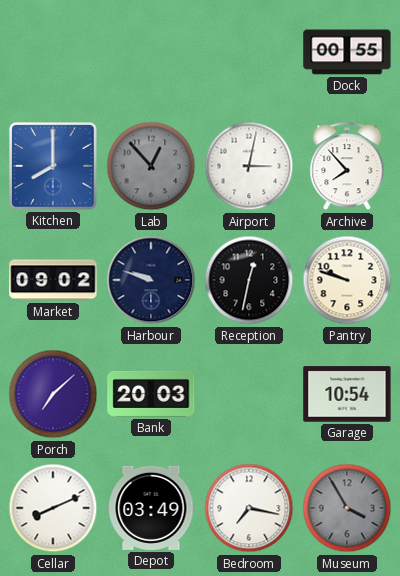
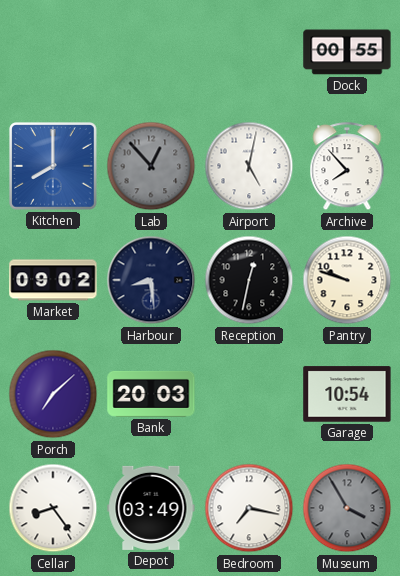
Airport: 3:02 -> 5:02
Harbour: 9:48 -> 8:29
Cellar: 8:11 -> 8:24
